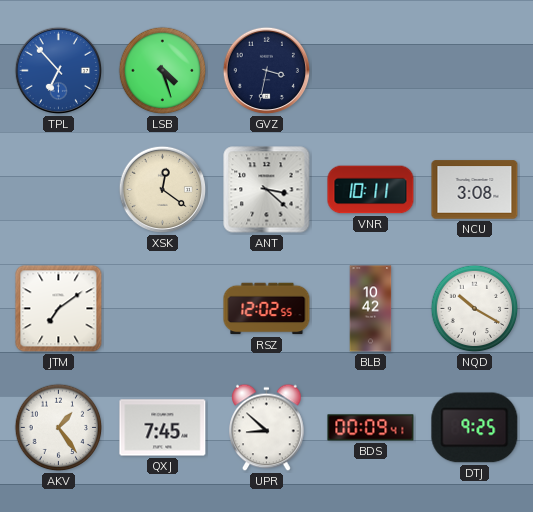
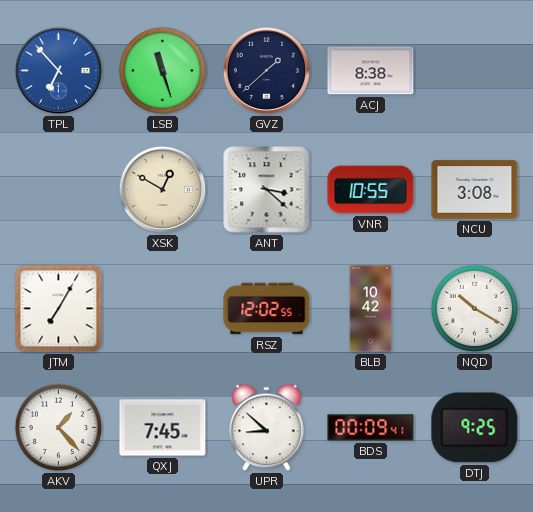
LSB: 4:27 -> 11:27
GVZ: 3:32 -> 1:38
ACJ: none -> 8:38
XSK: 12:21 -> 12:50
VNR: 10:11 -> 10:55
JTM: 7:09 -> 7:05
AKV: 1:24 -> 1:23
